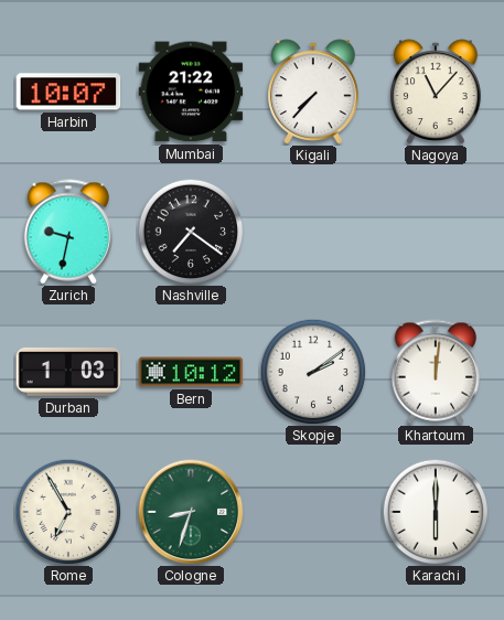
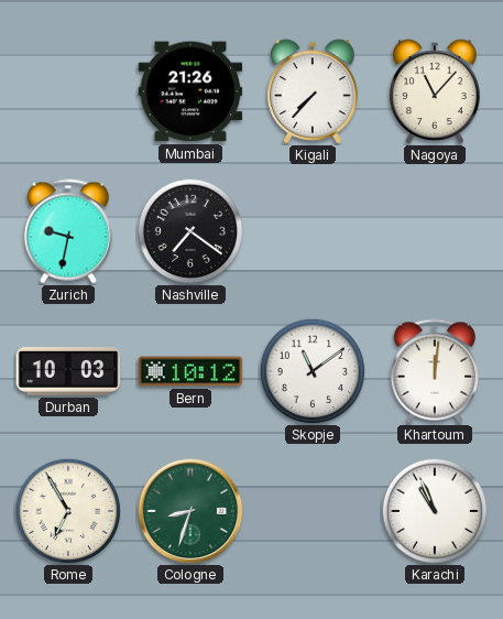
Harbin: 10:07 -> none
Mumbai: 21:22 -> 21:26
Durban: 1:03 -> 10:03
Skopje: 2:09 -> 11:09
Karachi: 6:00 -> 10:56
